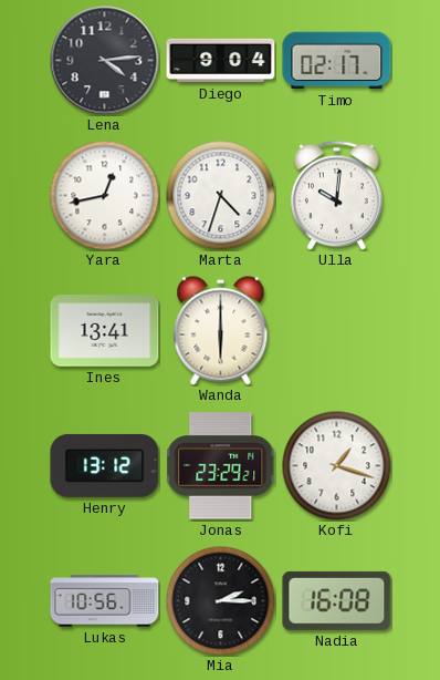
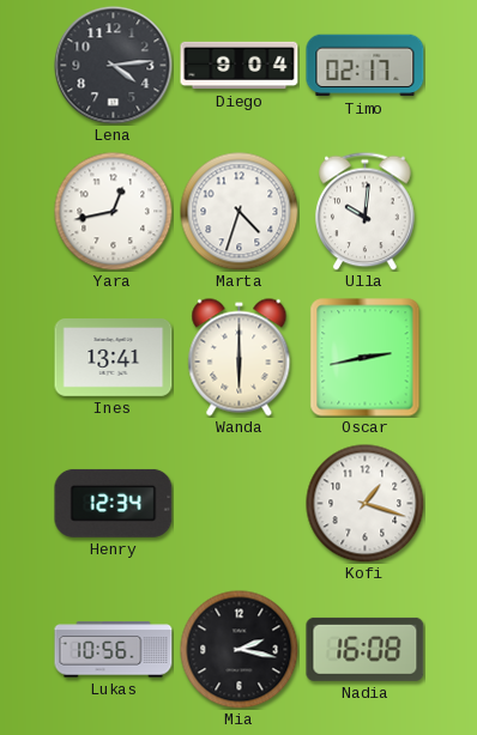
Oscar: none -> 2:43
Henry: 13:12 -> 12:34
Jonas: 23:29 -> none
Mia: 2:15 -> 2:17
